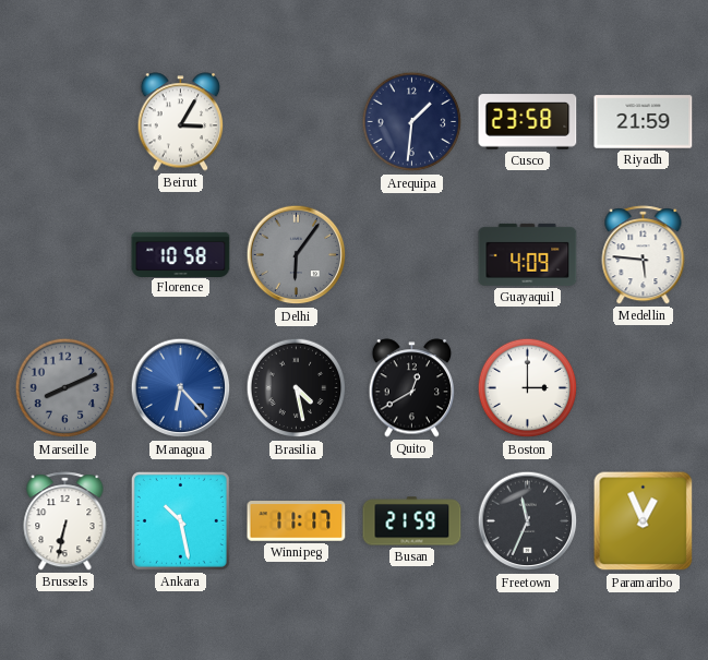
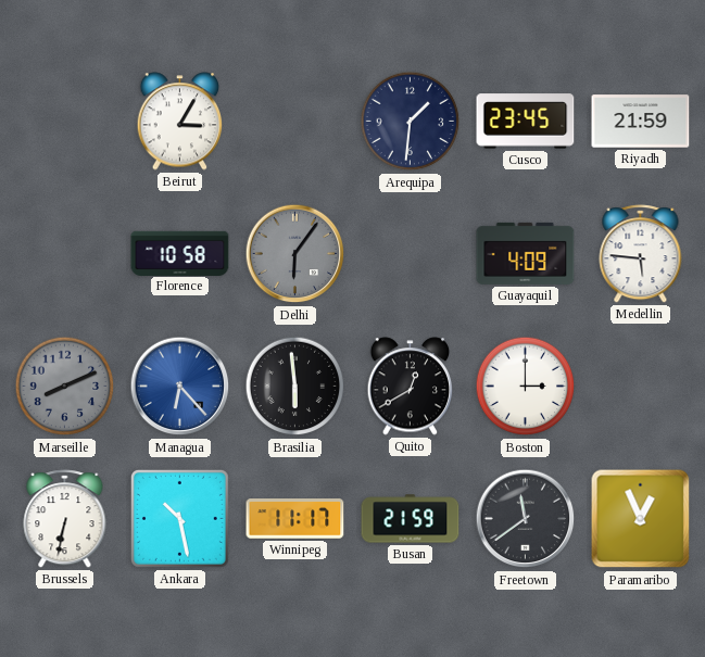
Cusco: 23:58 -> 23:45
Brasilia: 4:28 -> 5:59
Freetown: 11:34 -> 11:39
